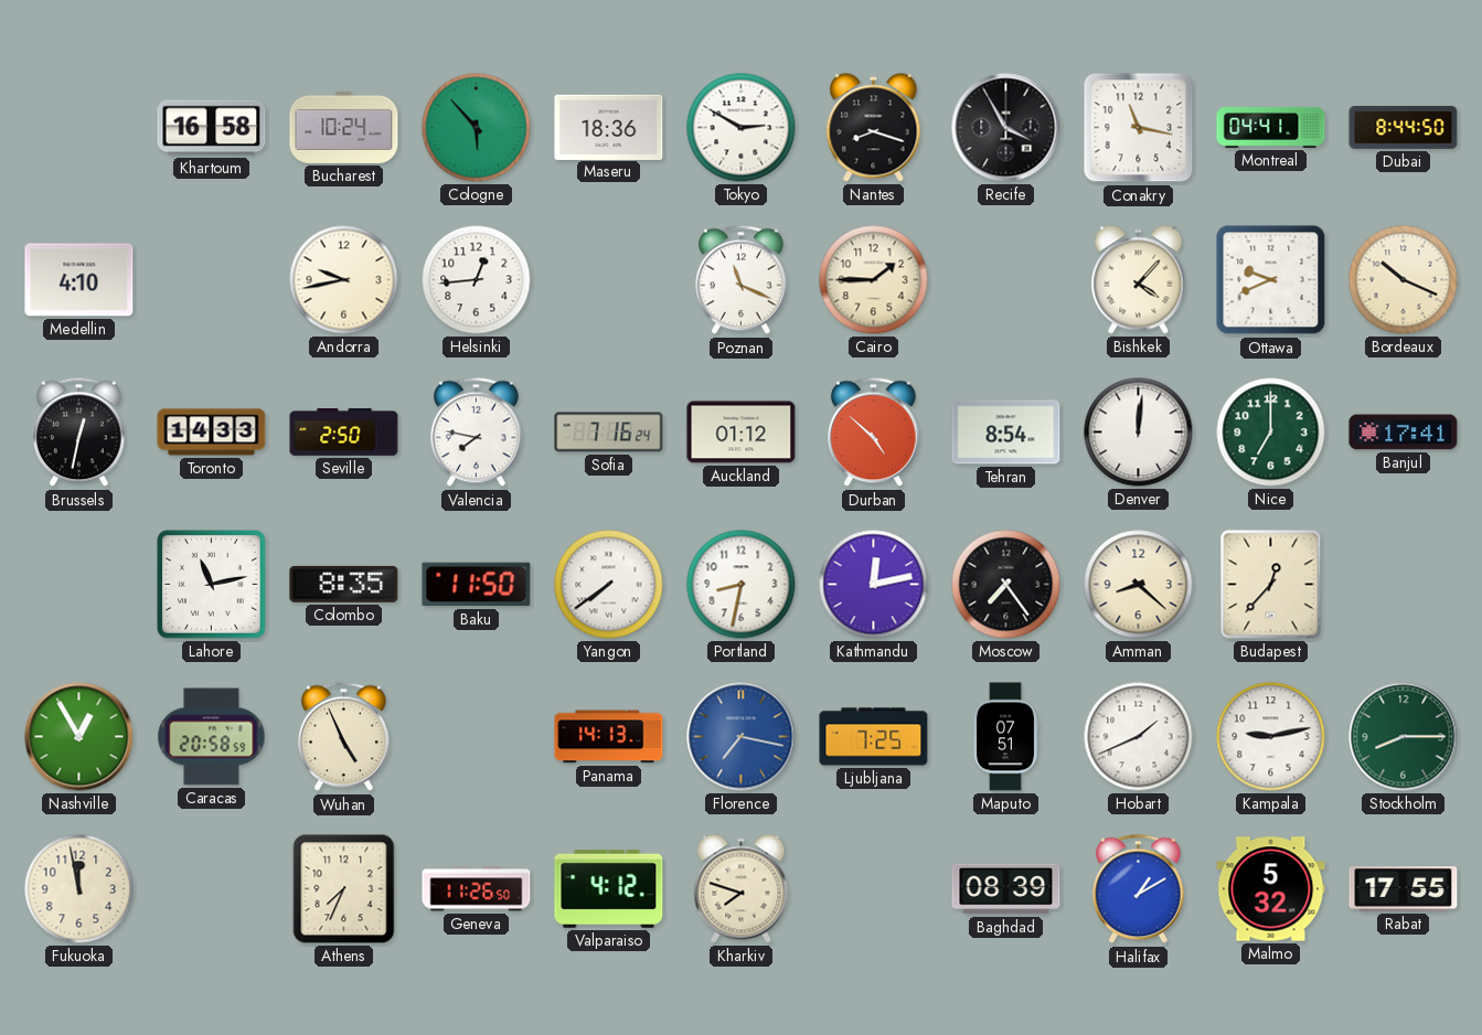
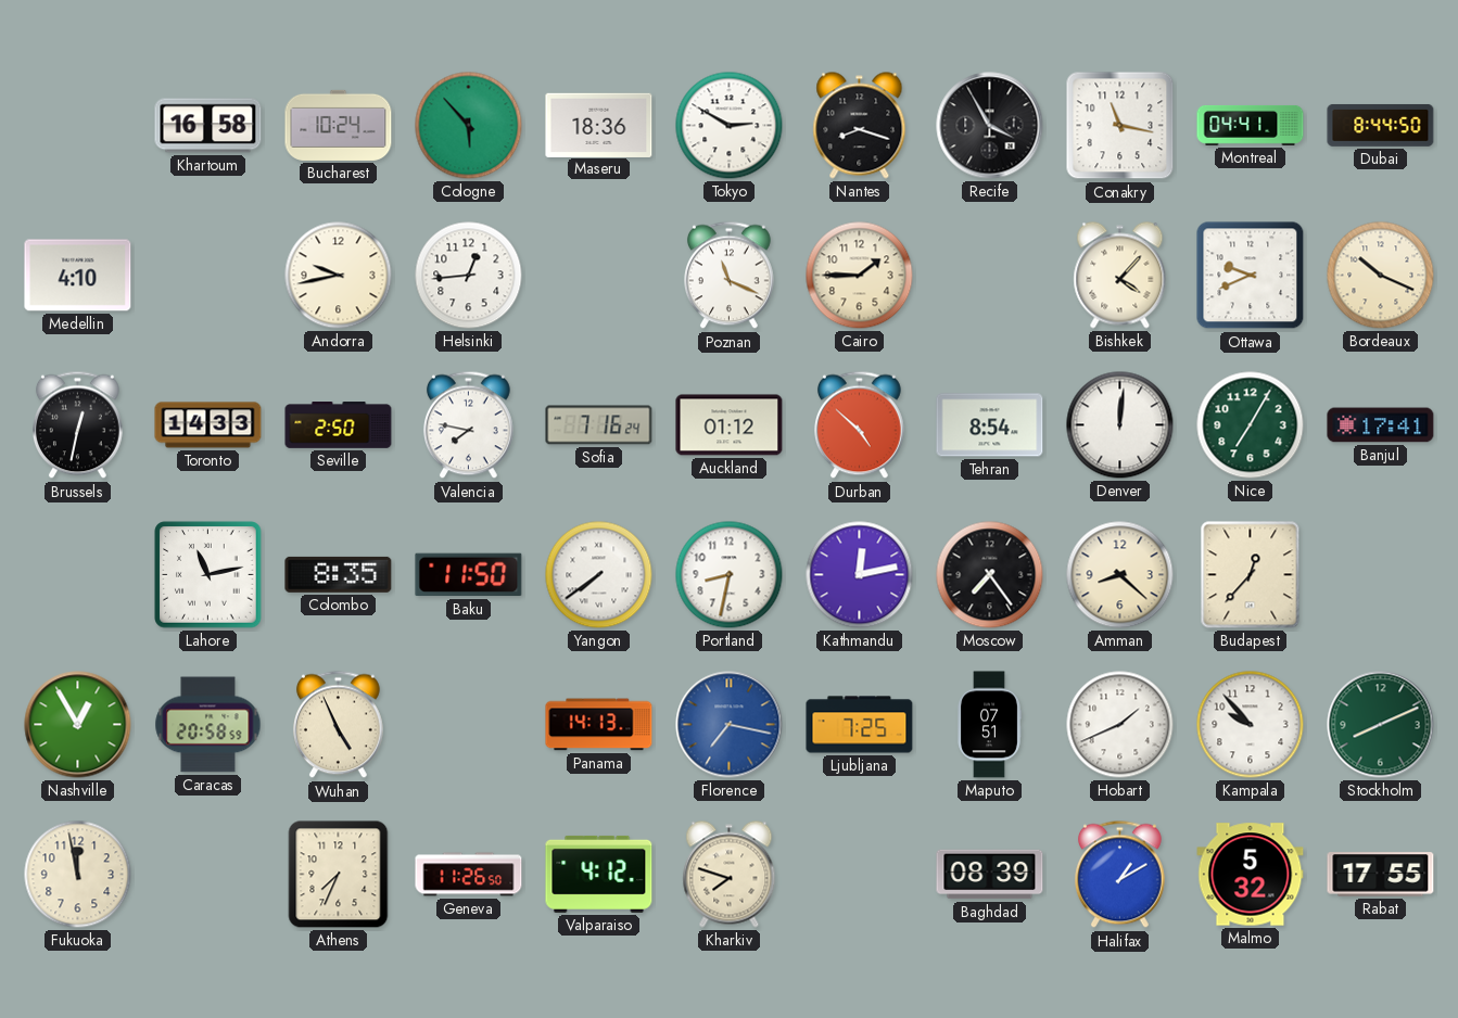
Nice: 7:00 -> 7:05
Kampala: 9:13 -> 9:53
Stockholm: 8:15 -> 8:11
